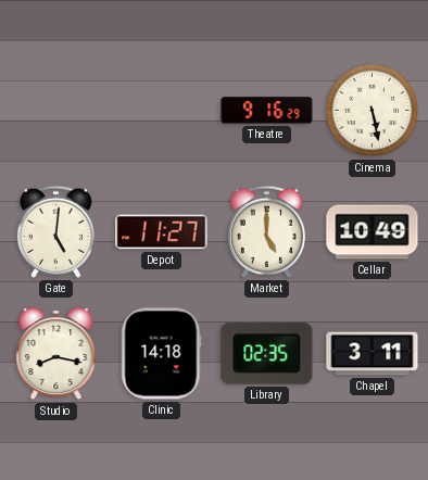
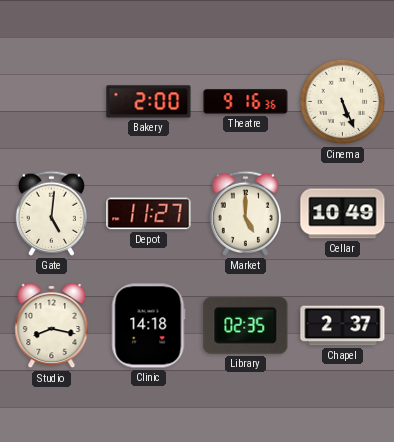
Bakery: none -> 2:00
Theatre: 9:16:29 -> 9:16:36
Cinema: 5:28 -> 5:26
Chapel: 3:11 -> 2:37
